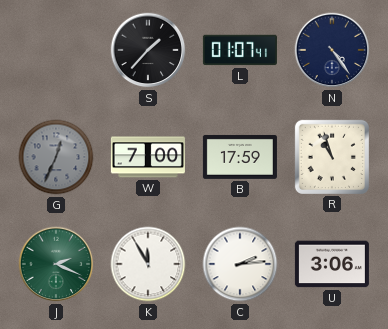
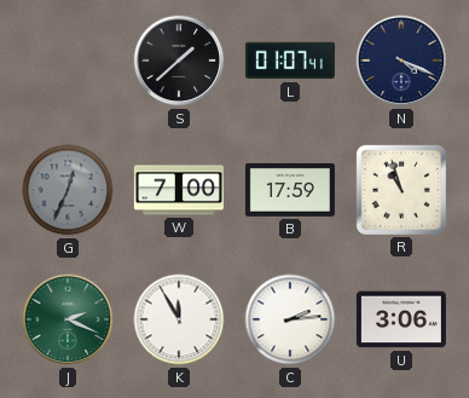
S: 1:37 -> 1:38
N: 4:24 -> 4:19
